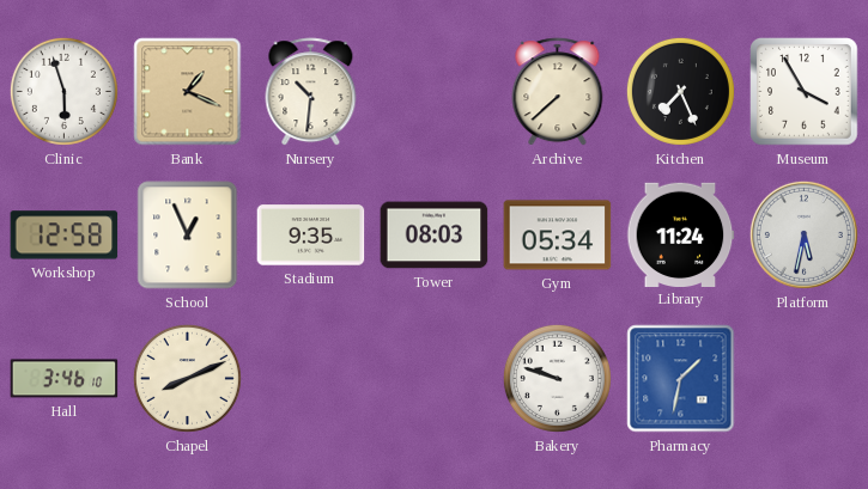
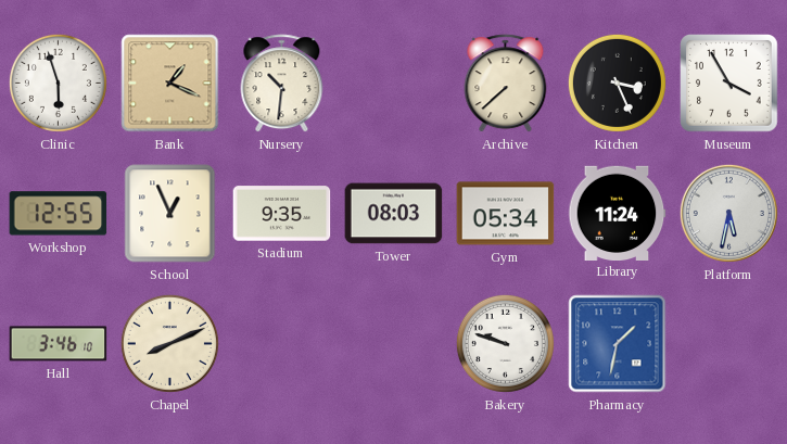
Kitchen: 7:26 -> 3:26
Workshop: 12:58 -> 12:55
